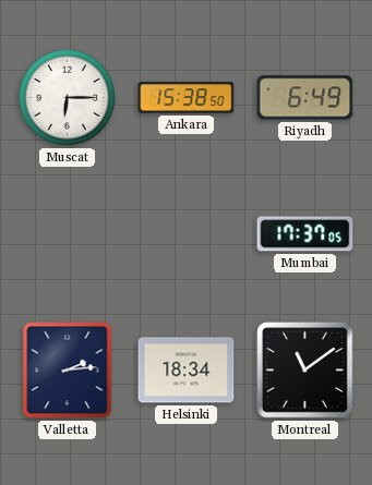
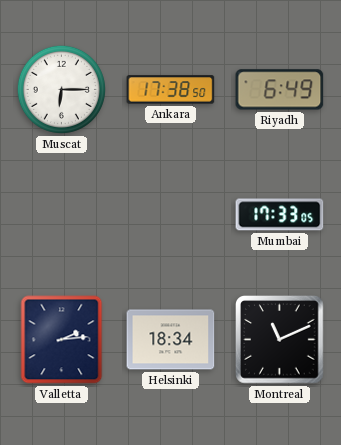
Ankara: 15:38 -> 17:38
Mumbai: 17:37 -> 17:33
Montreal: 11:09 -> 11:11
